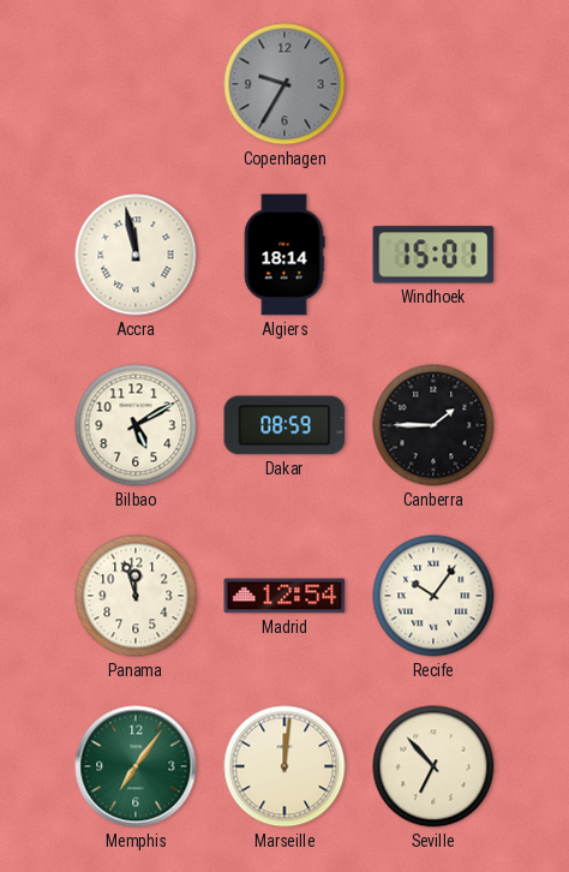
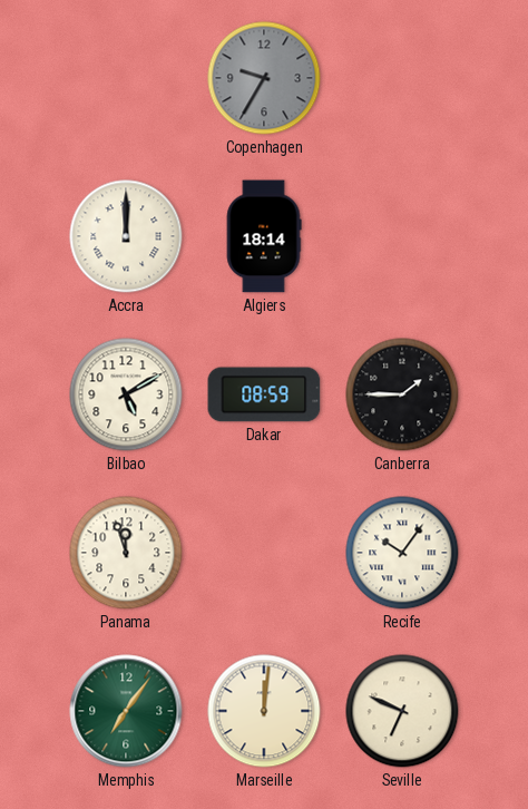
Accra: 11:58 -> 12:00
Windhoek: 15:01 -> none
Madrid: 12:54 -> none
Seville: 6:53 -> 6:49
